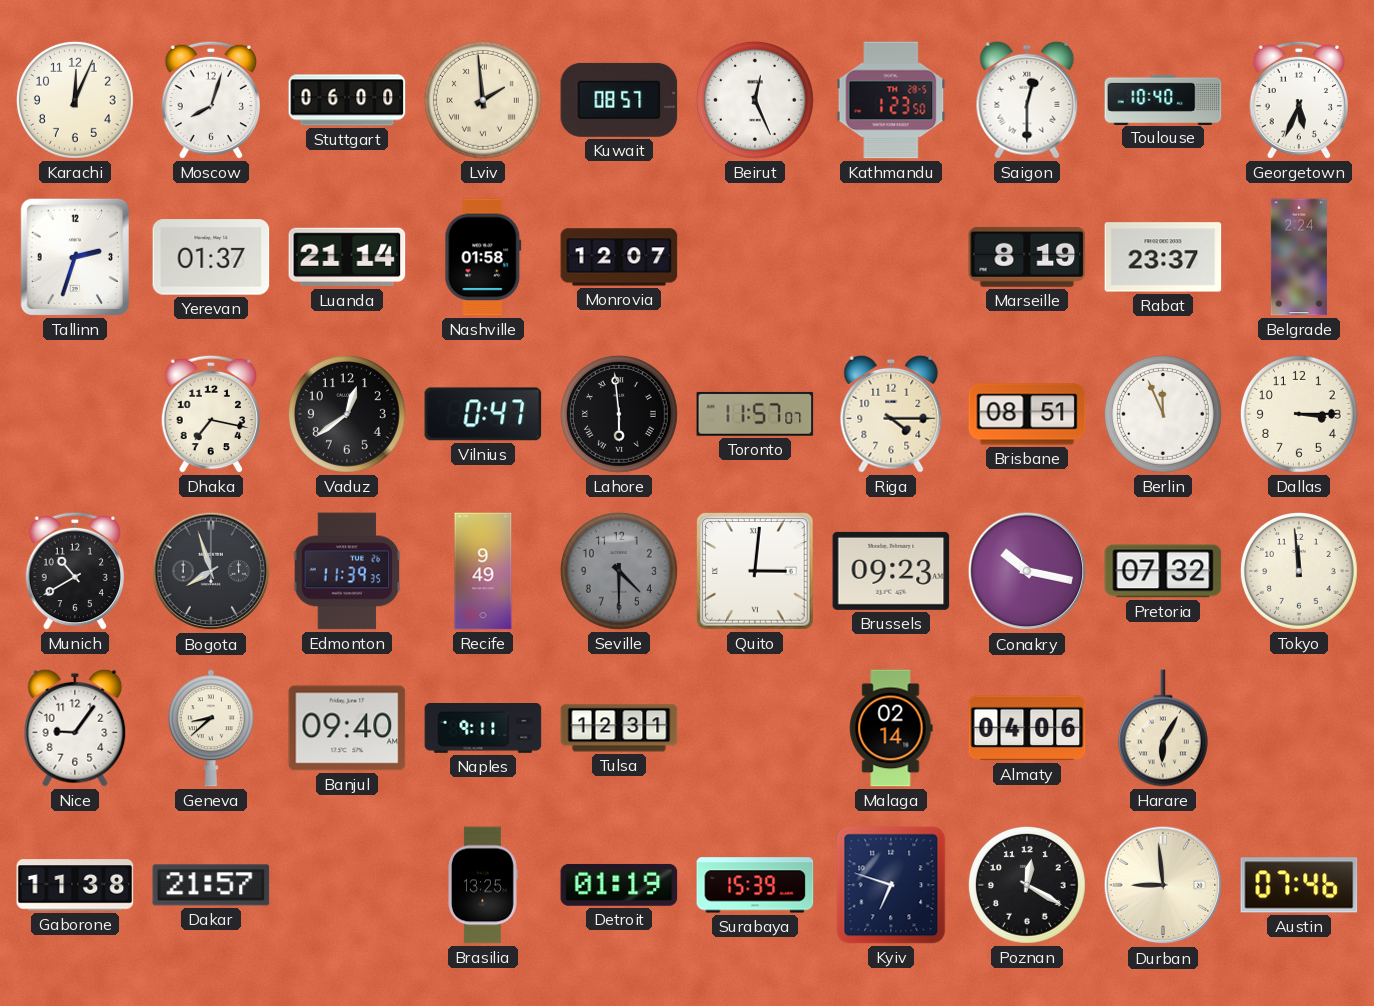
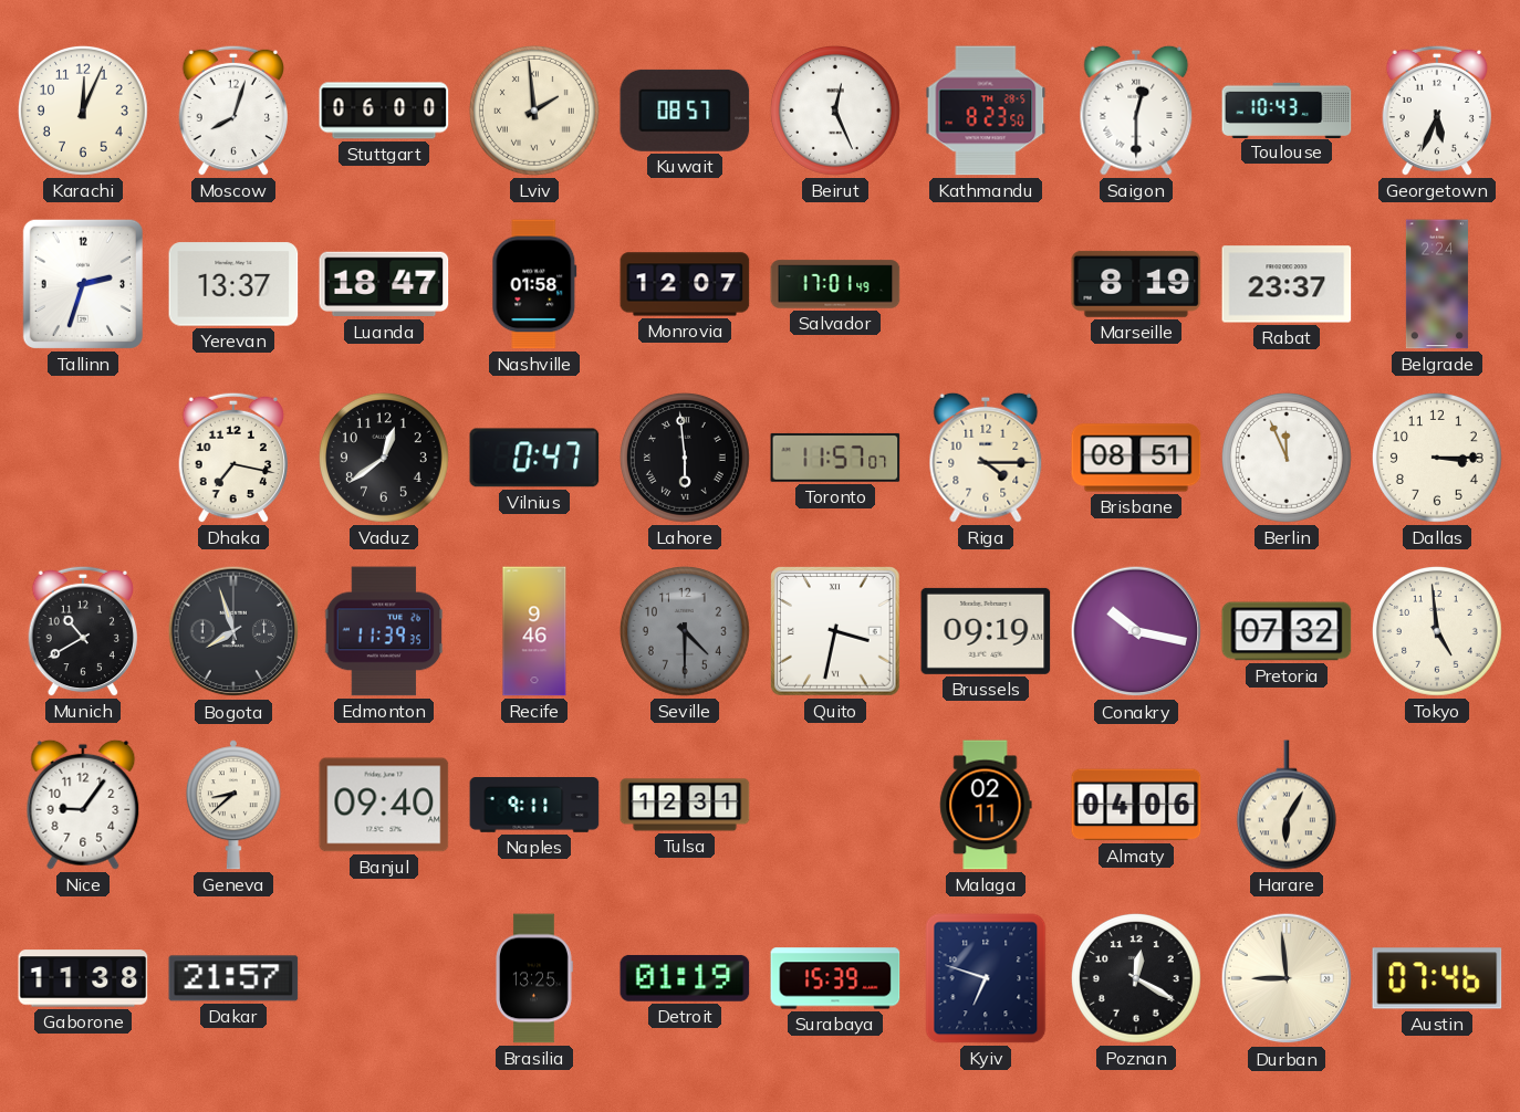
Kathmandu: 1:23 -> 8:23
Toulouse: 10:40 -> 10:43
Yerevan: 01:37 -> 13:37
Luanda: 21:14 -> 18:47
Salvador: none -> 17:01
Recife: 9:49 -> 9:46
Quito: 3:01 -> 3:32
Brussels: 09:23 -> 09:19
Tokyo: 11:59 -> 4:59
Malaga: 02:14 -> 02:11
